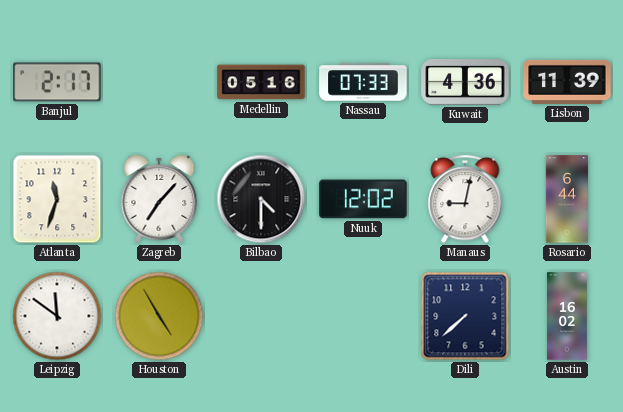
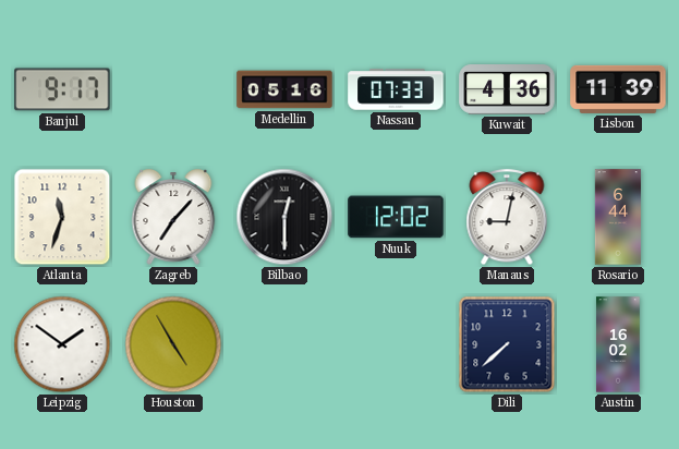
Banjul: 2:17 -> 9:17
Bilbao: 4:30 -> 12:30
Leipzig: 11:51 -> 1:51
